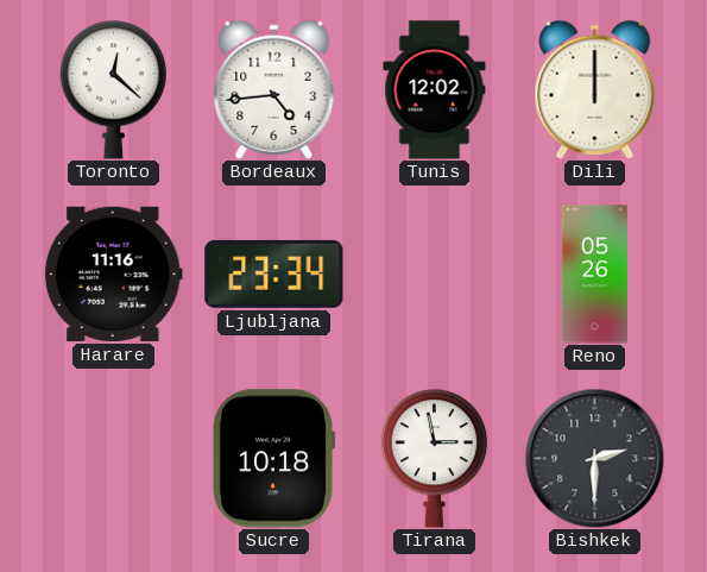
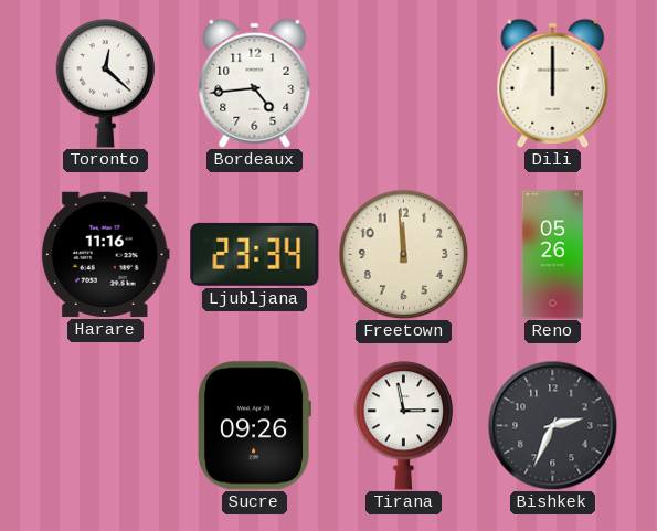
Tunis: 12:02 -> none
Freetown: none -> 11:59
Sucre: 10:18 -> 09:26
Bishkek: 2:30 -> 2:34
